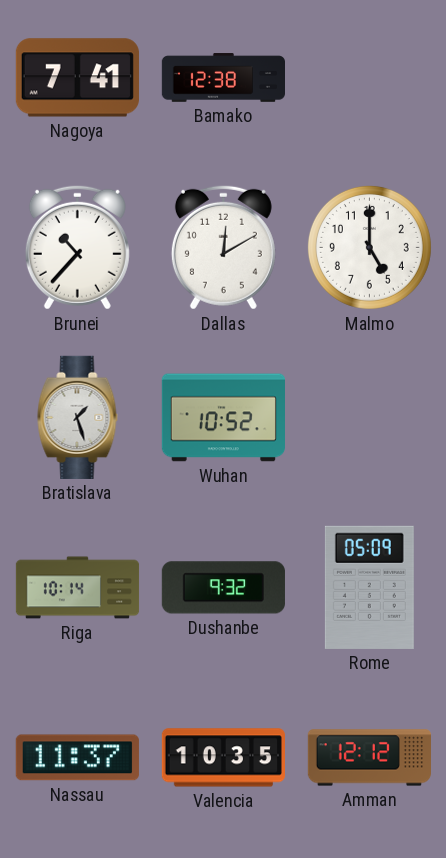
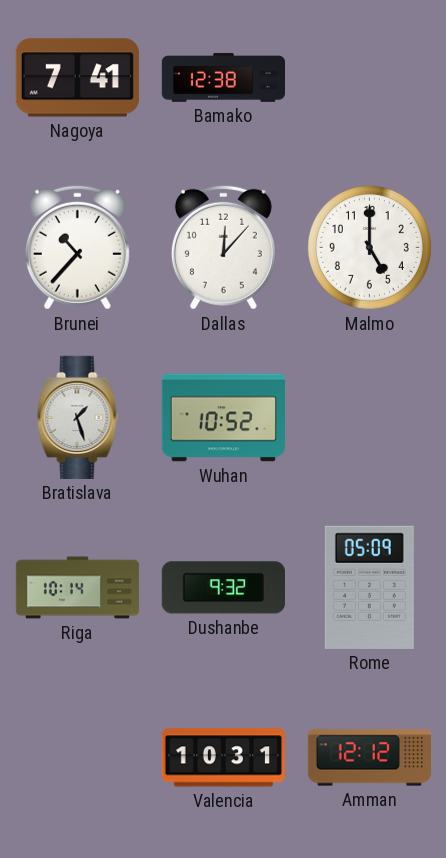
Dallas: 12:10 -> 12:07
Nassau: 11:37 -> none
Valencia: 10:35 -> 10:31
